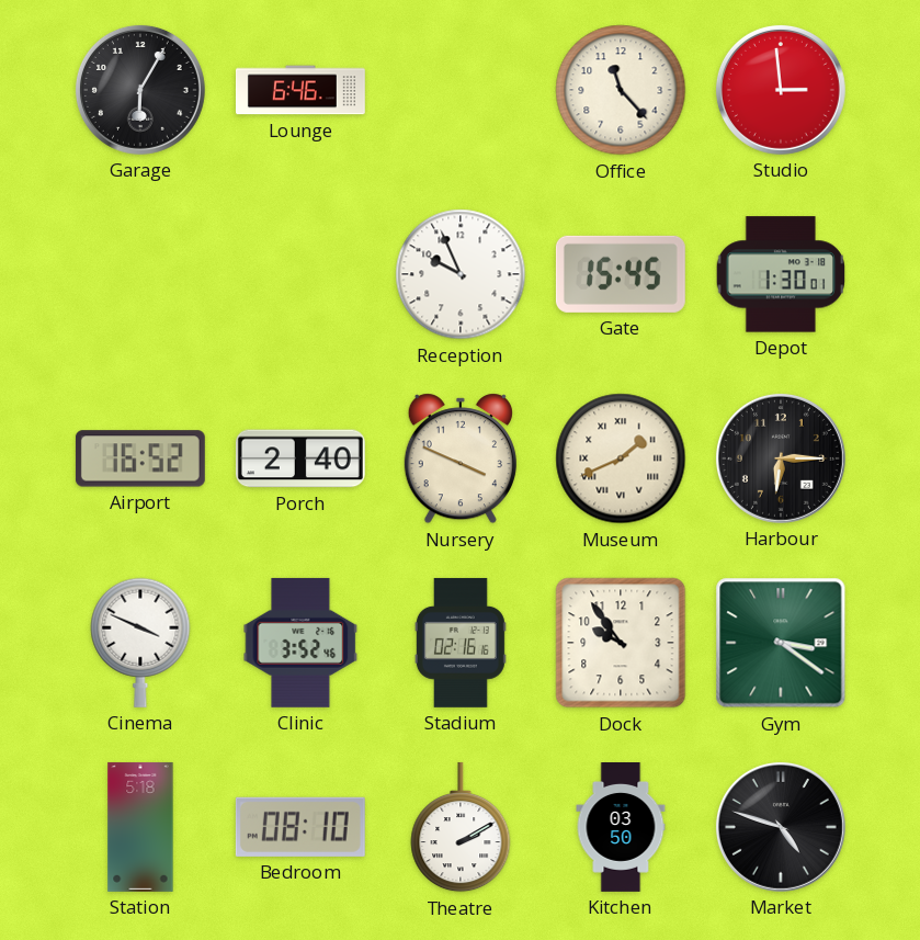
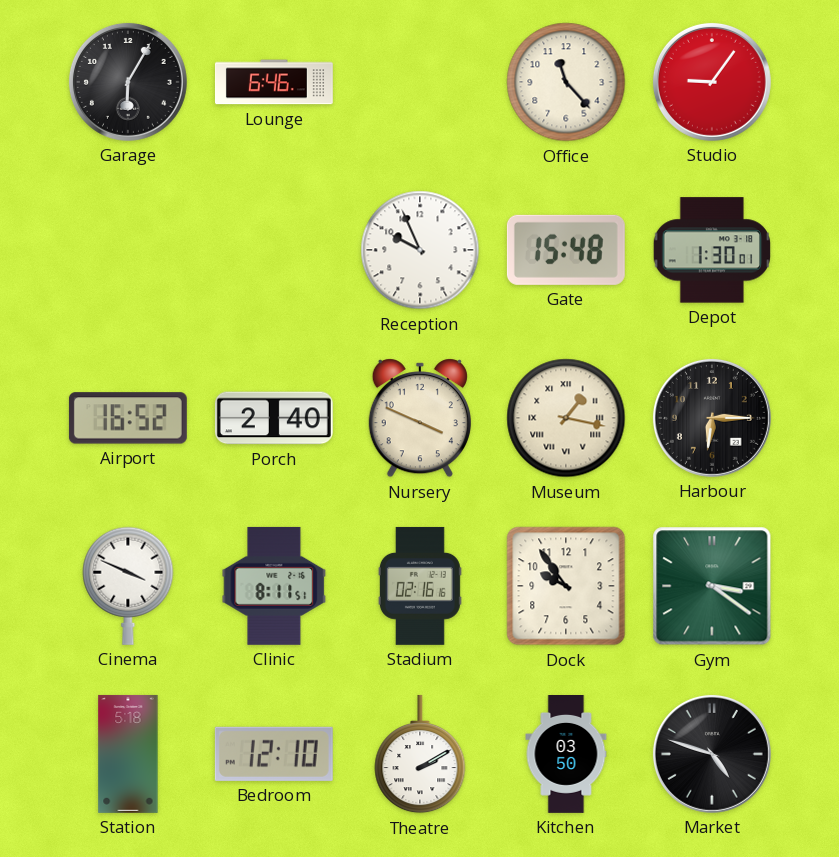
Studio: 2:59 -> 9:06
Gate: 15:45 -> 15:48
Museum: 1:41 -> 1:17
Clinic: 3:52 -> 8:11
Bedroom: 08:10 -> 12:10
